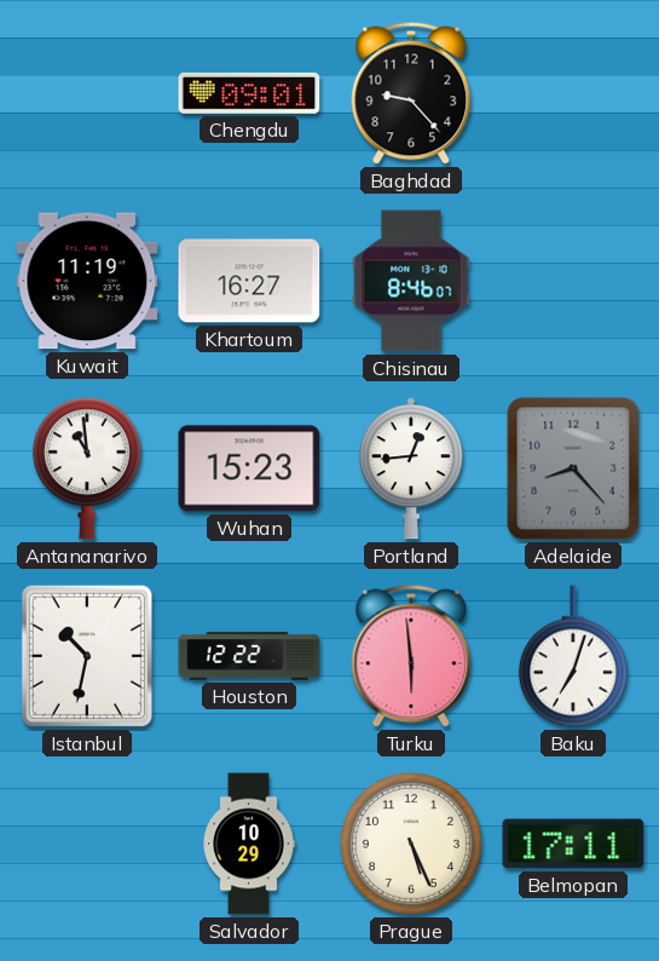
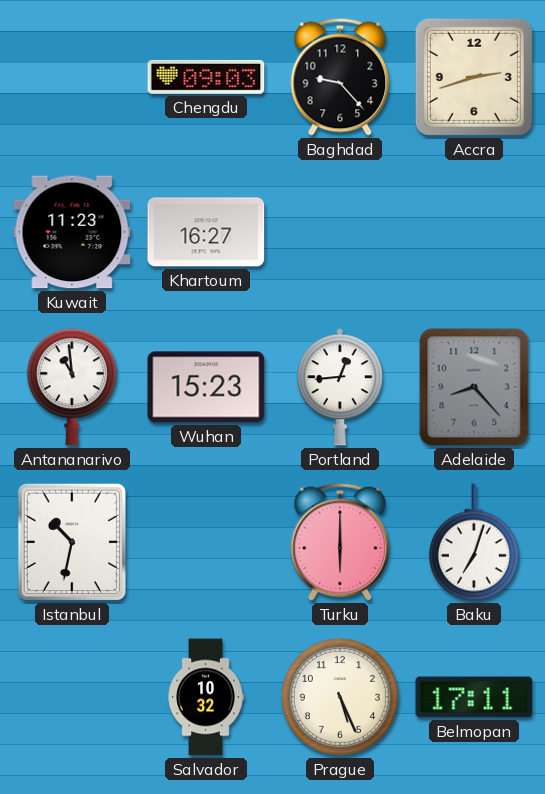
Chengdu: 09:01 -> 09:03
Accra: none -> 2:42
Kuwait: 11:19 -> 11:23
Chisinau: 8:46 -> none
Houston: 12:22 -> none
Turku: 5:59 -> 6:00
Salvador: 10:29 -> 10:32
